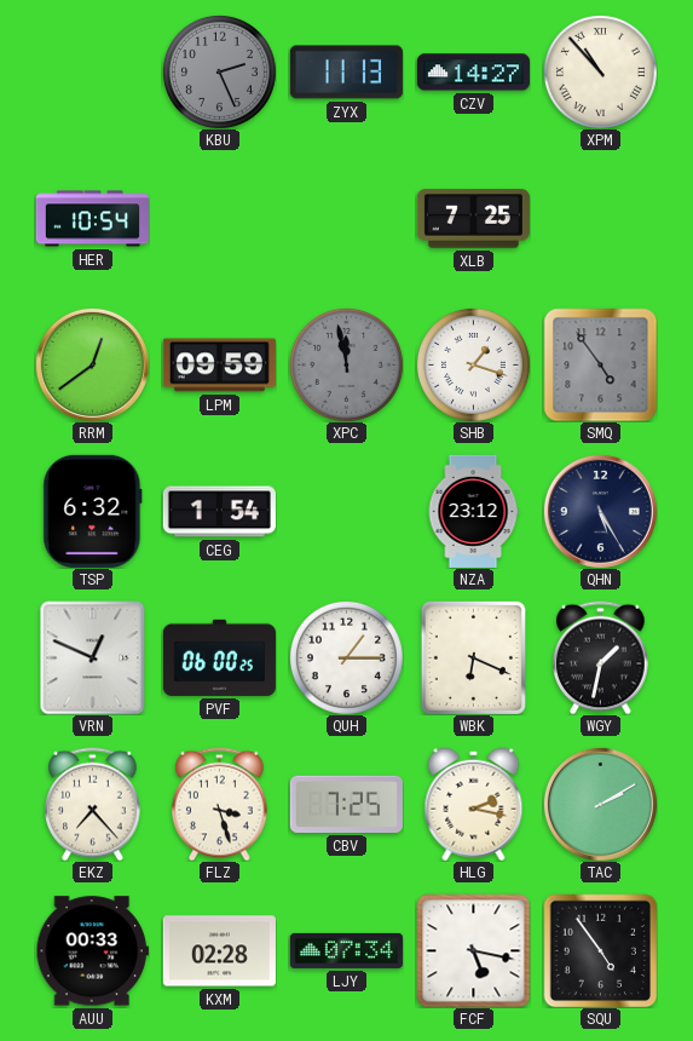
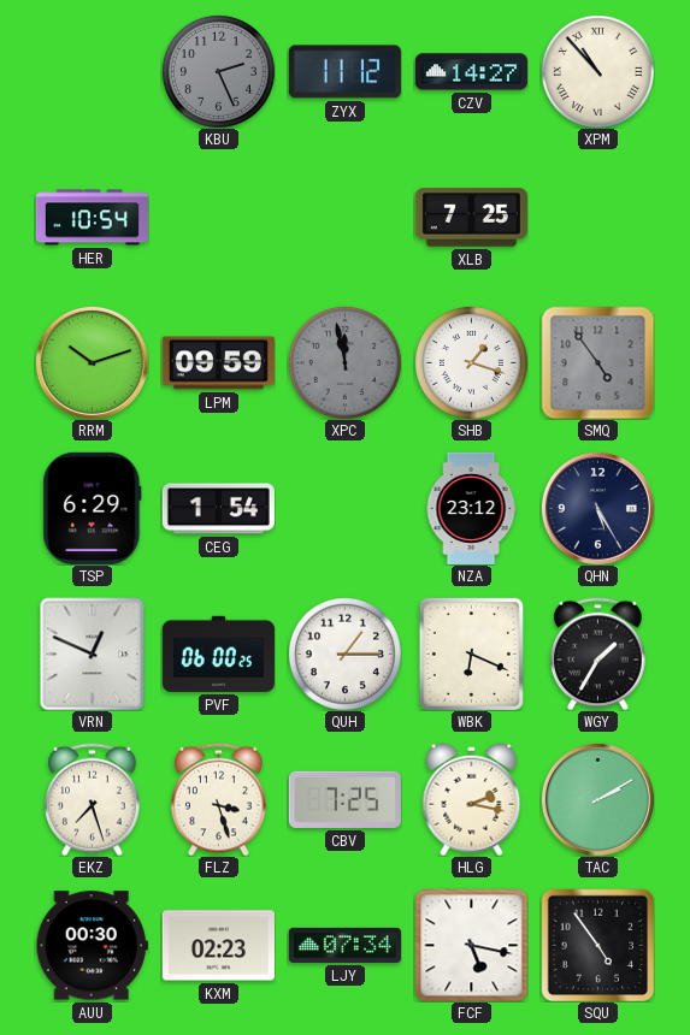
ZYX: 11:13 -> 11:12
RRM: 12:39 -> 10:12
TSP: 6:32 -> 6:29
WGY: 1:32 -> 1:35
EKZ: 7:23 -> 7:27
AUU: 00:33 -> 00:30
KXM: 02:28 -> 02:23
